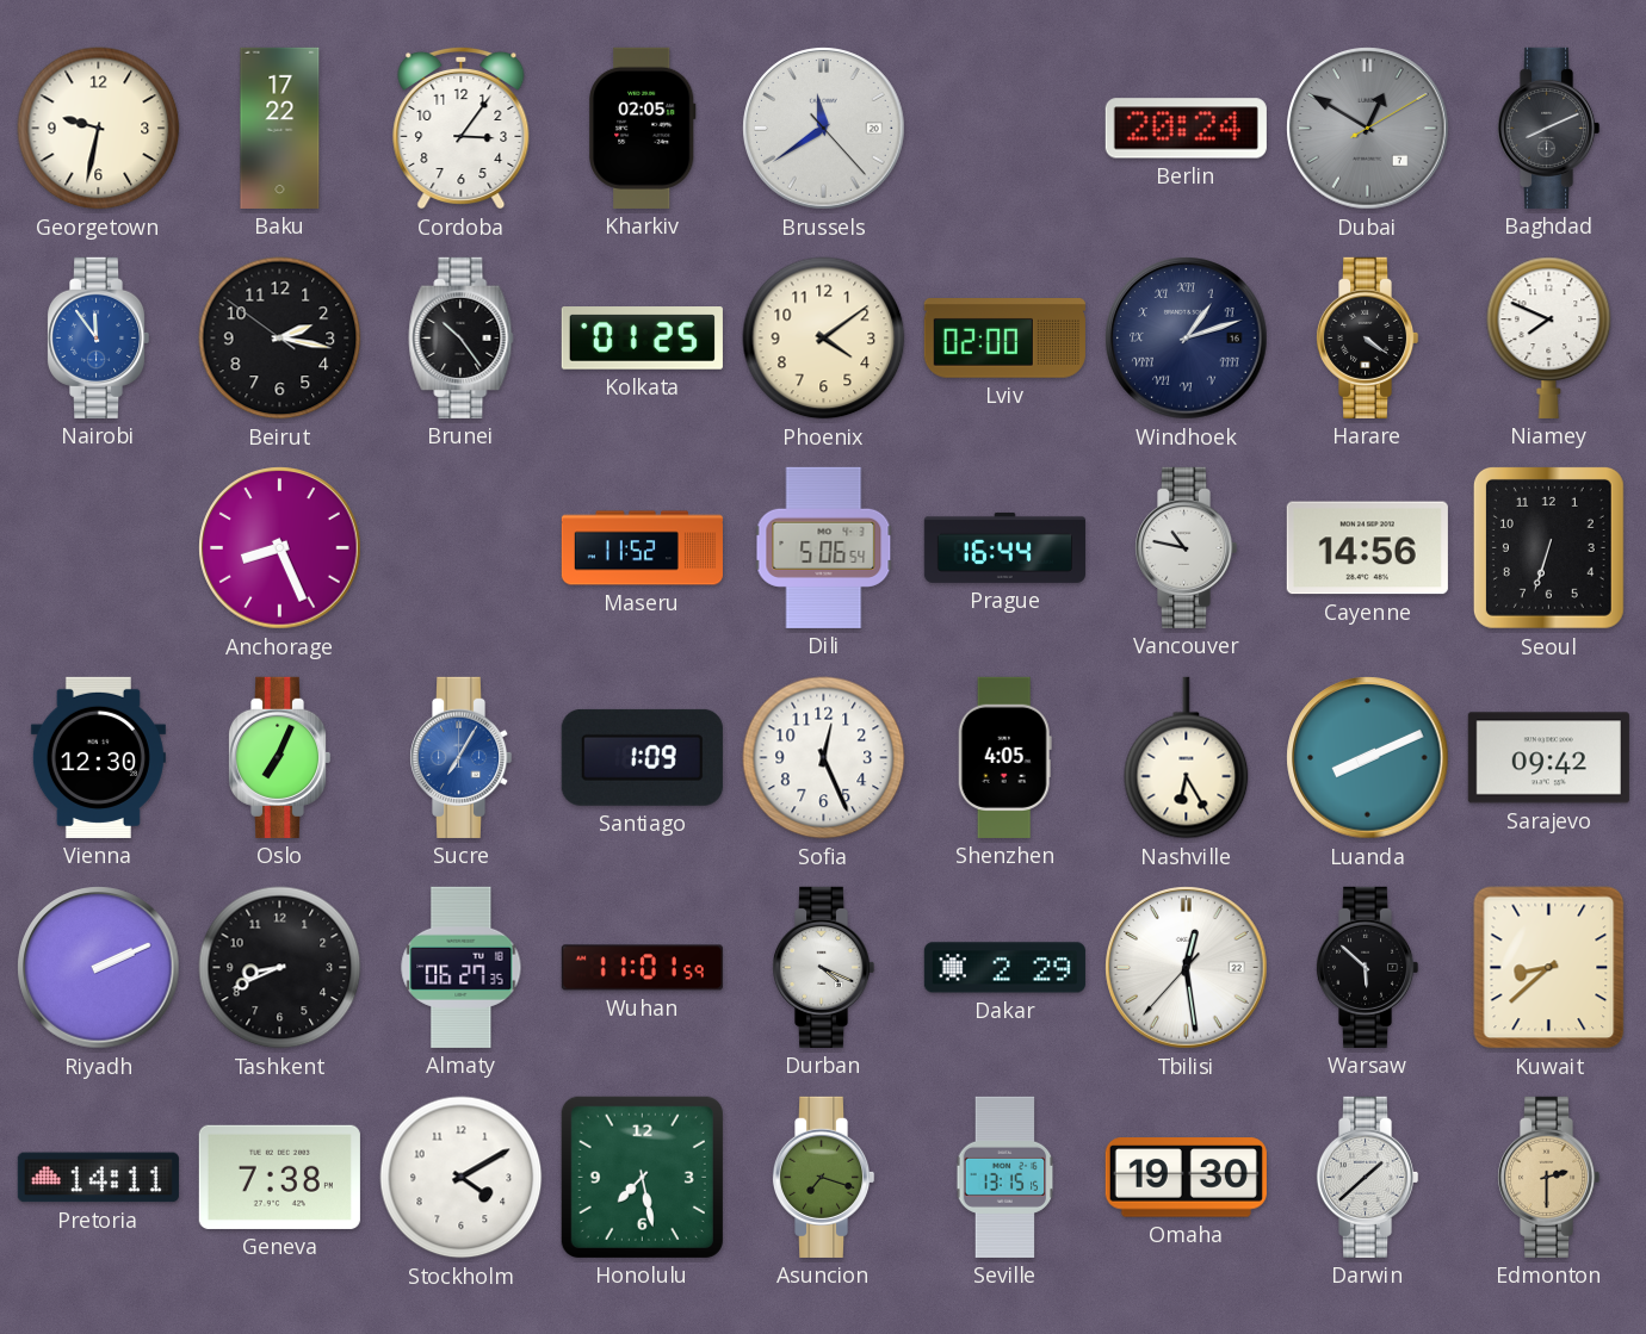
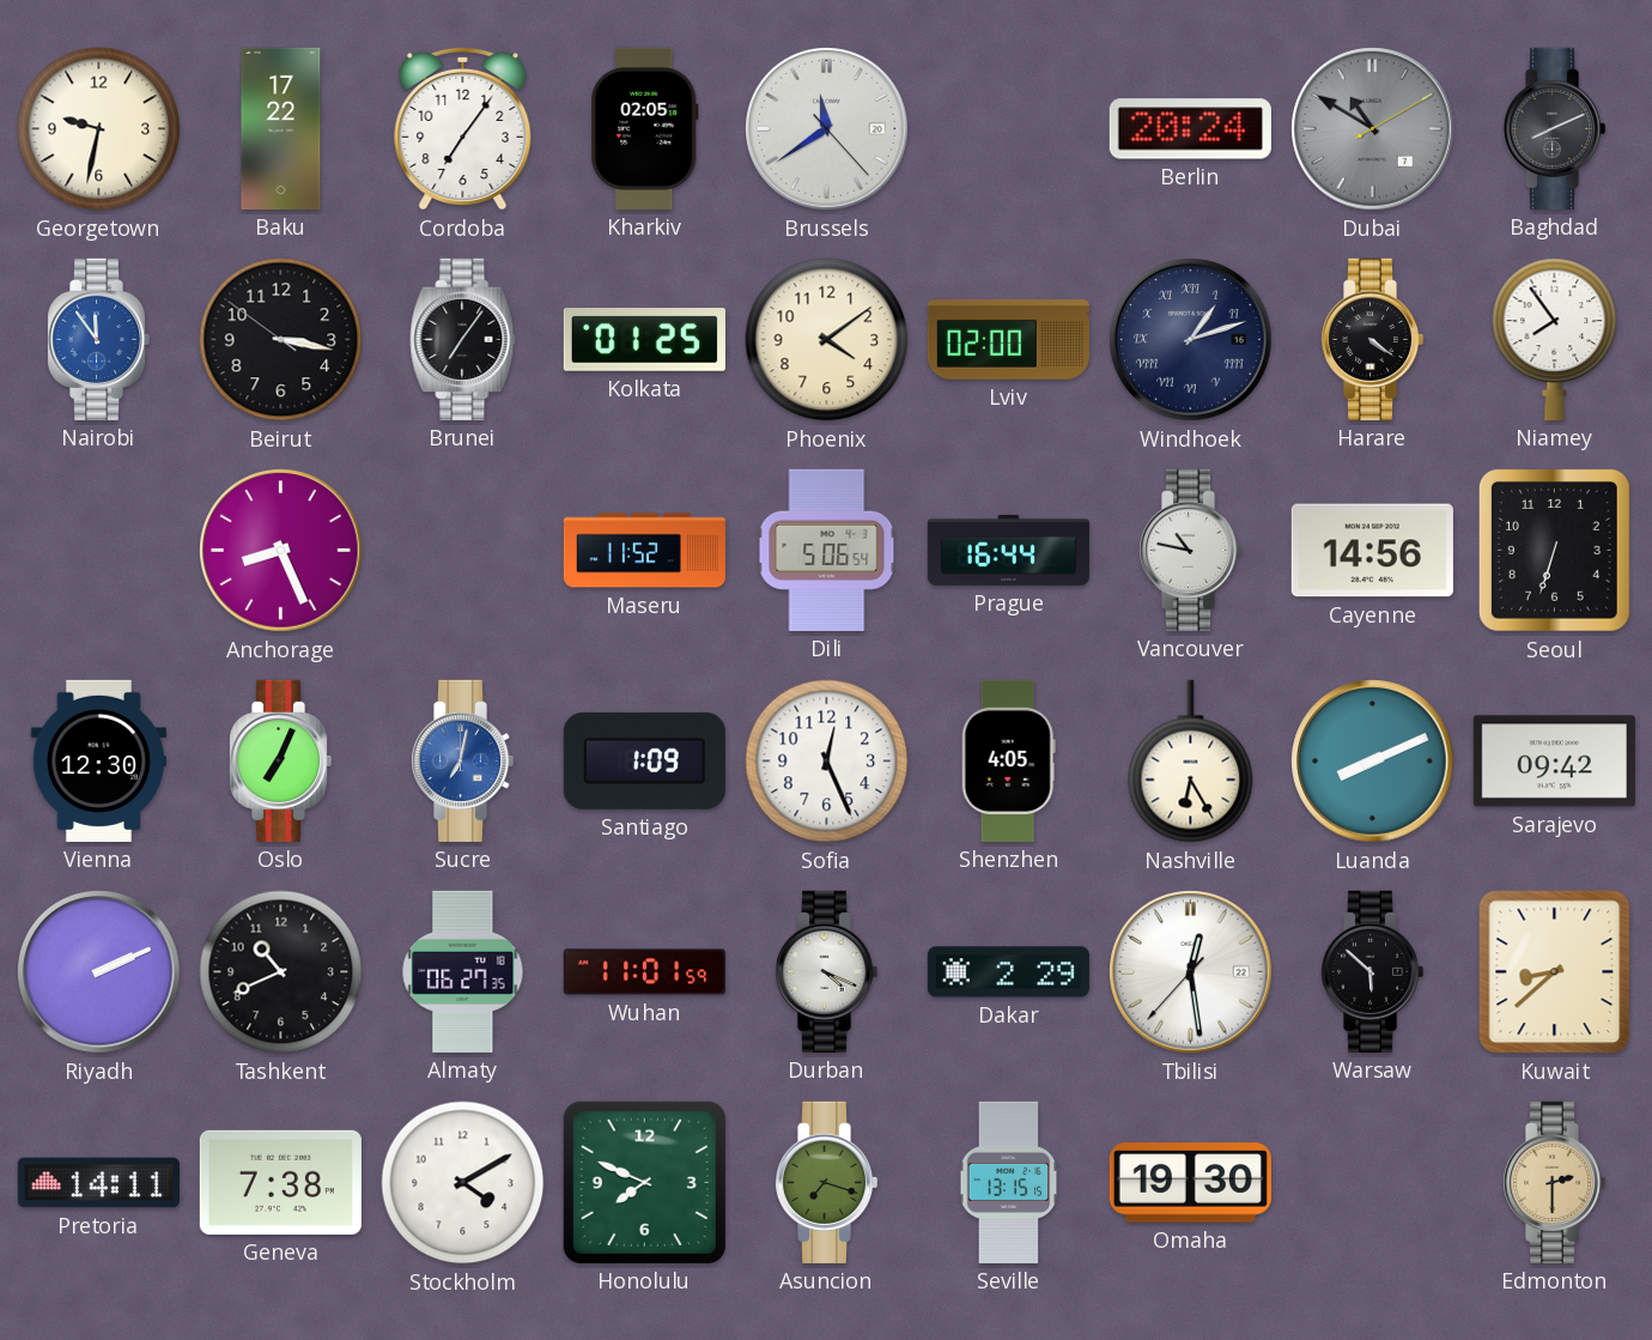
Cordoba: 3:06 -> 7:06
Dubai: 12:50 -> 10:50
Beirut: 2:16 -> 3:16
Brunei: 10:24 -> 7:06
Niamey: 7:49 -> 7:54
Sucre: 7:05 -> 7:02
Tashkent: 8:41 -> 10:41
Honolulu: 7:28 -> 7:49
Darwin: 1:38 -> none
